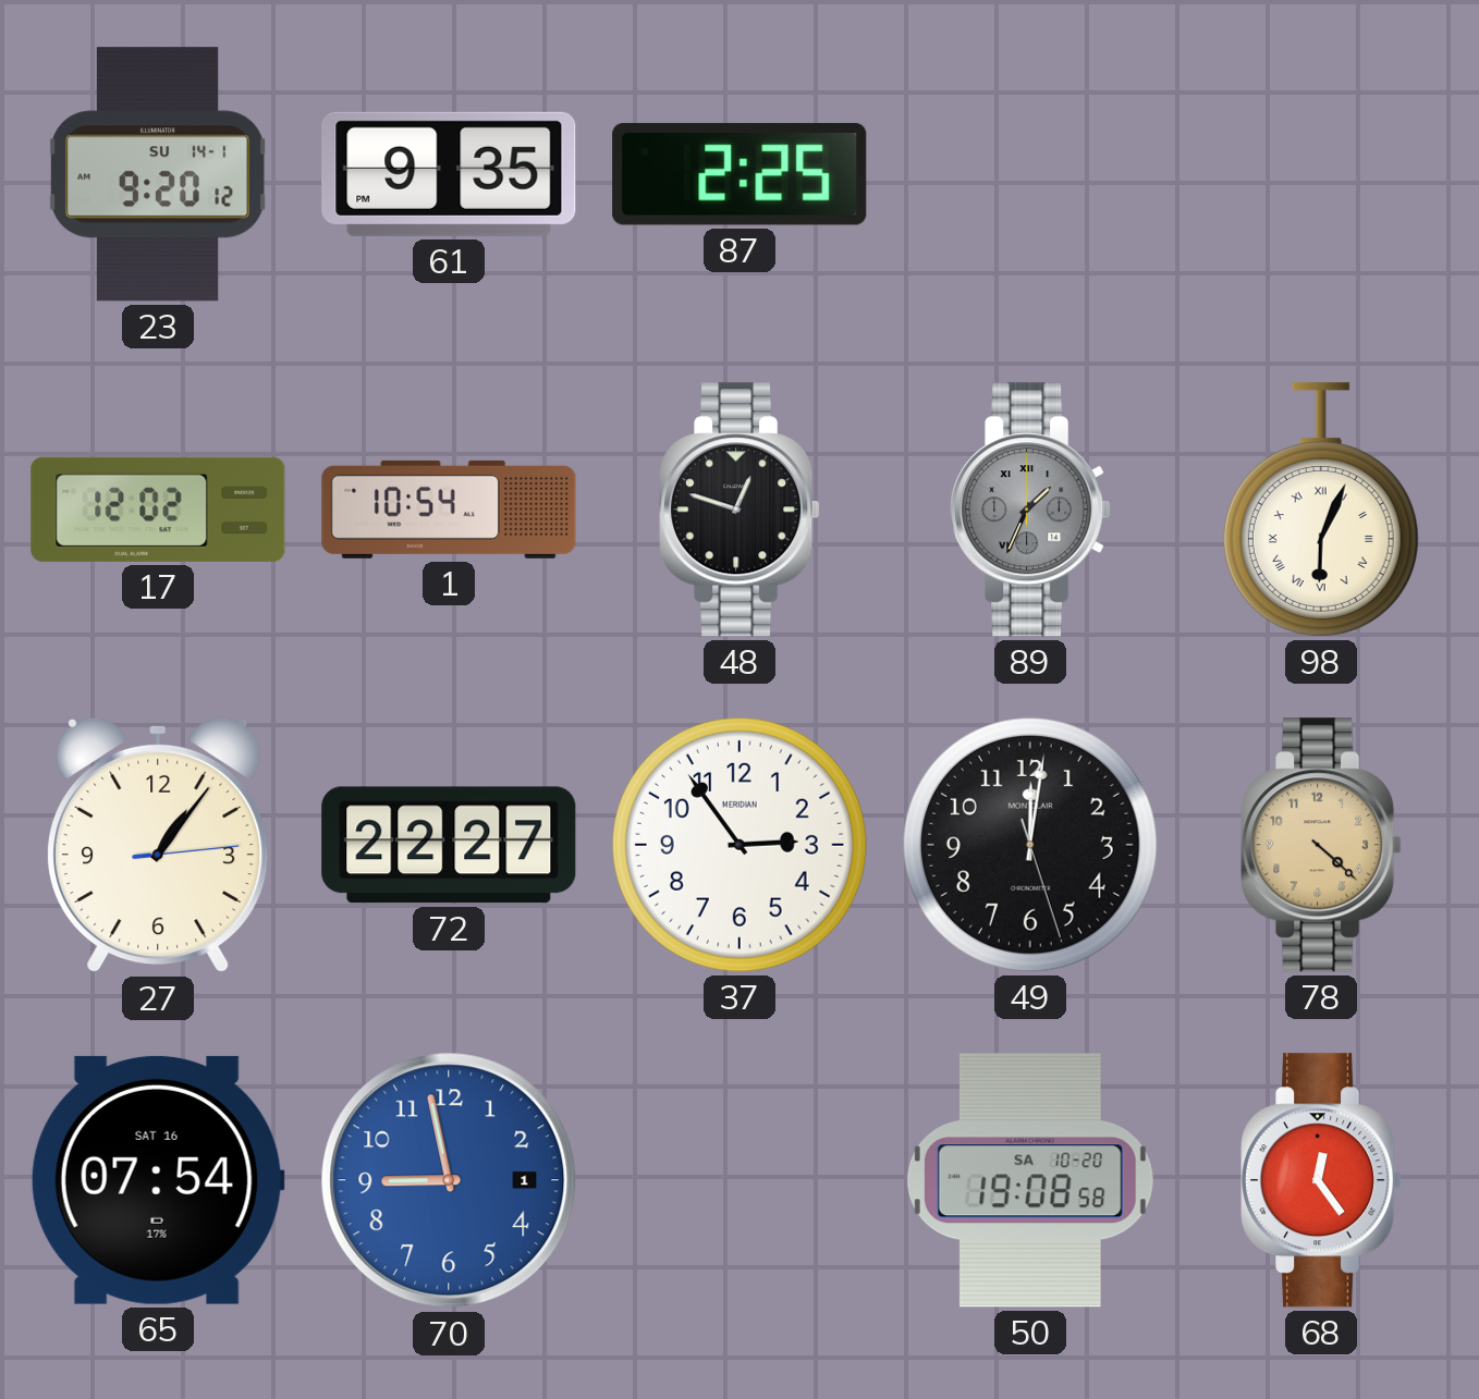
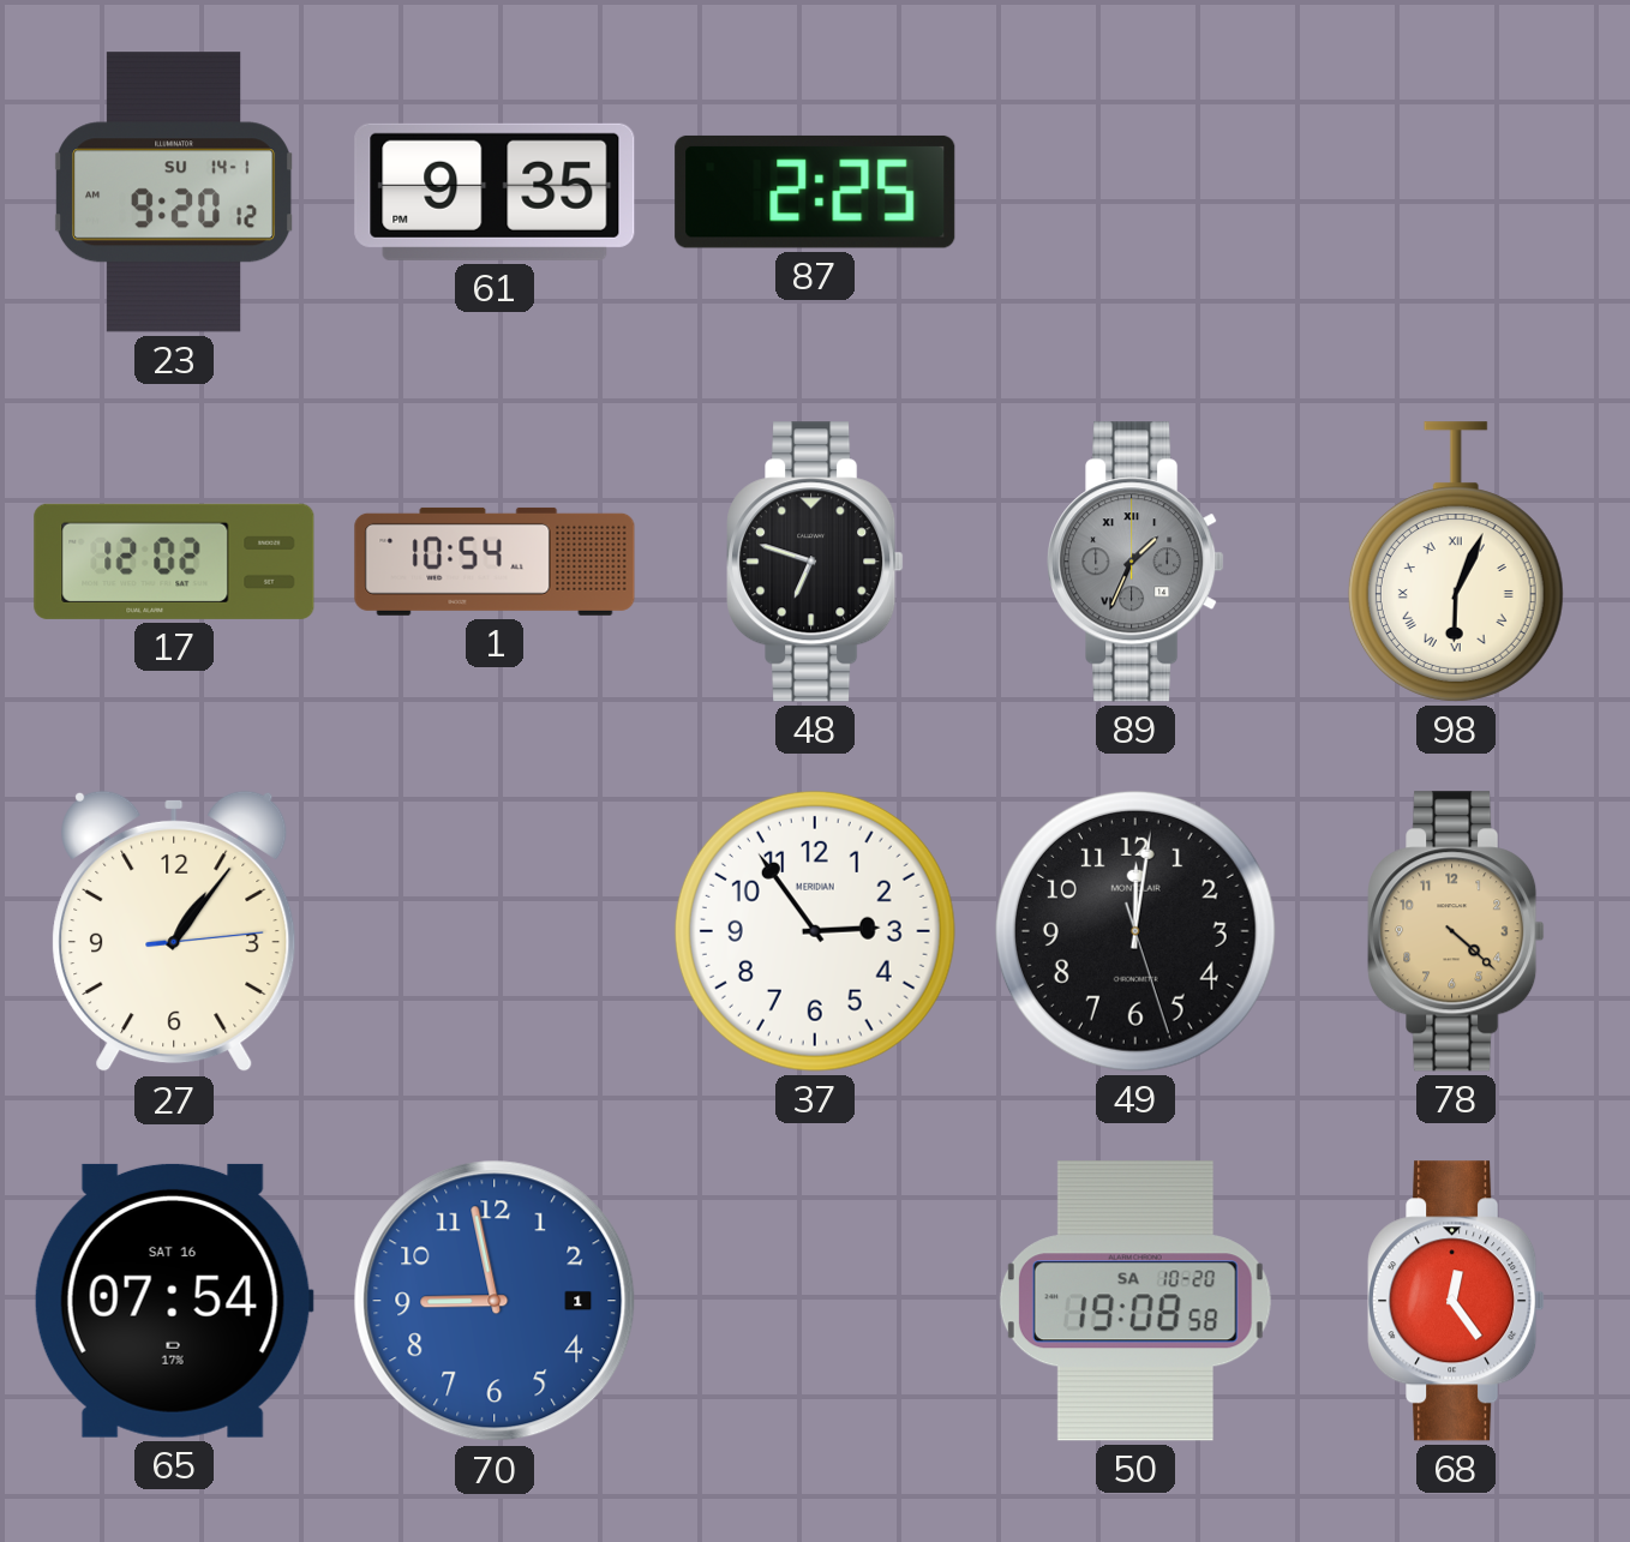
48: 12:48 -> 6:48
72: 22:27 -> none
